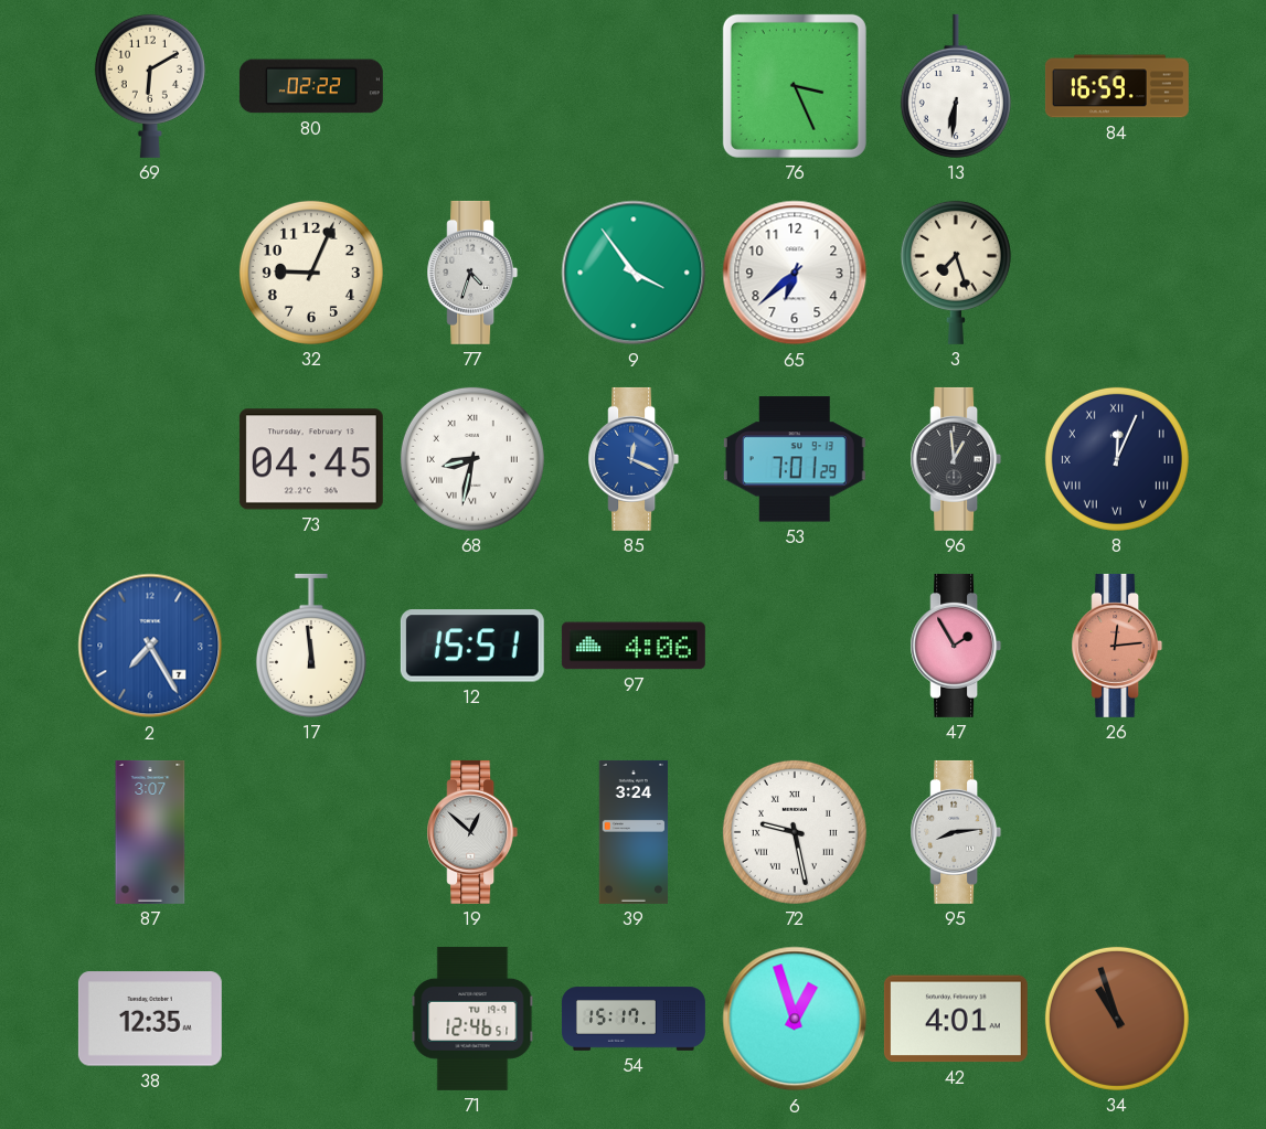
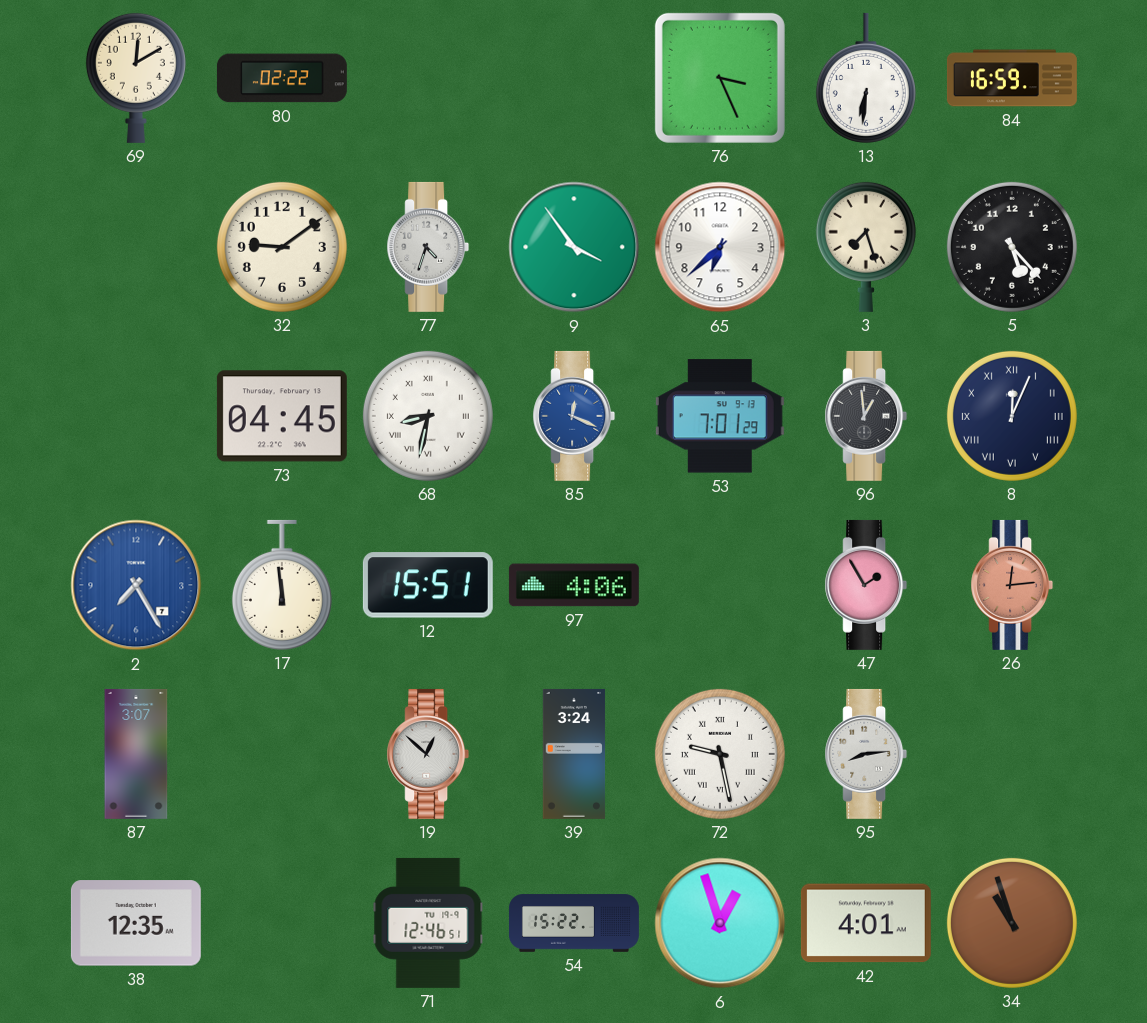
69: 6:10 -> 12:10
32: 9:04 -> 9:09
5: none -> 5:23
54: 15:17 -> 15:22
